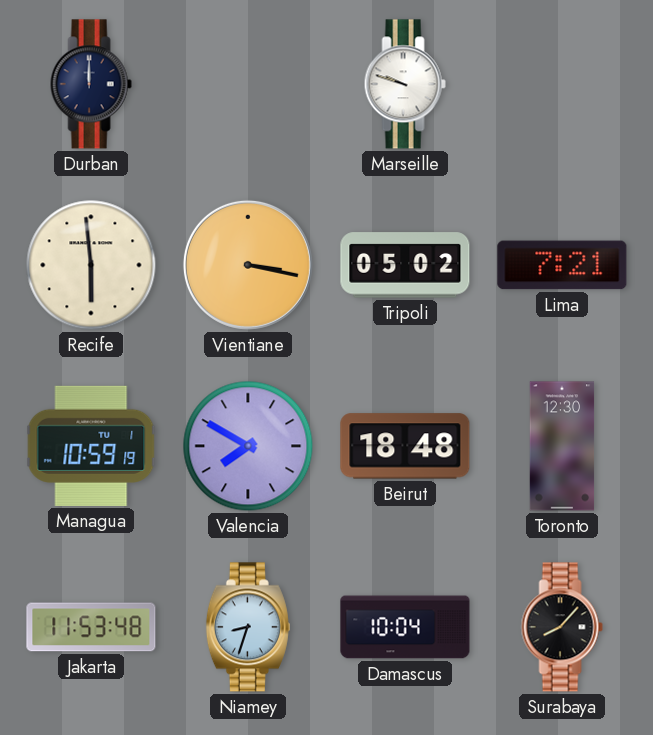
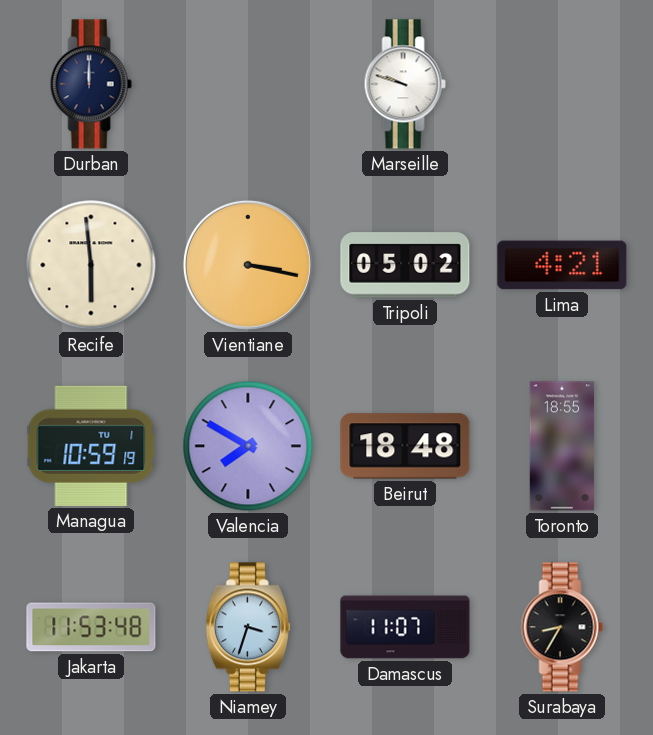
Lima: 7:21 -> 4:21
Toronto: 12:30 -> 18:55
Niamey: 8:33 -> 3:33
Damascus: 10:04 -> 11:07
Surabaya: 8:07 -> 8:35
